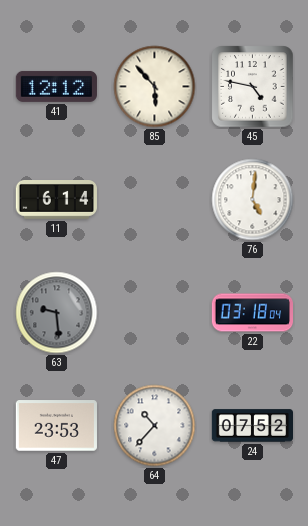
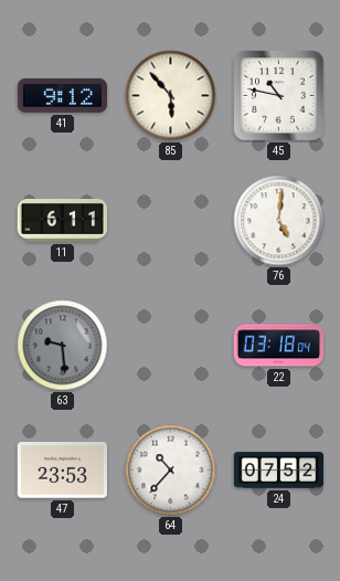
41: 12:12 -> 9:12
45: 4:47 -> 10:47
11: 6:14 -> 6:11
